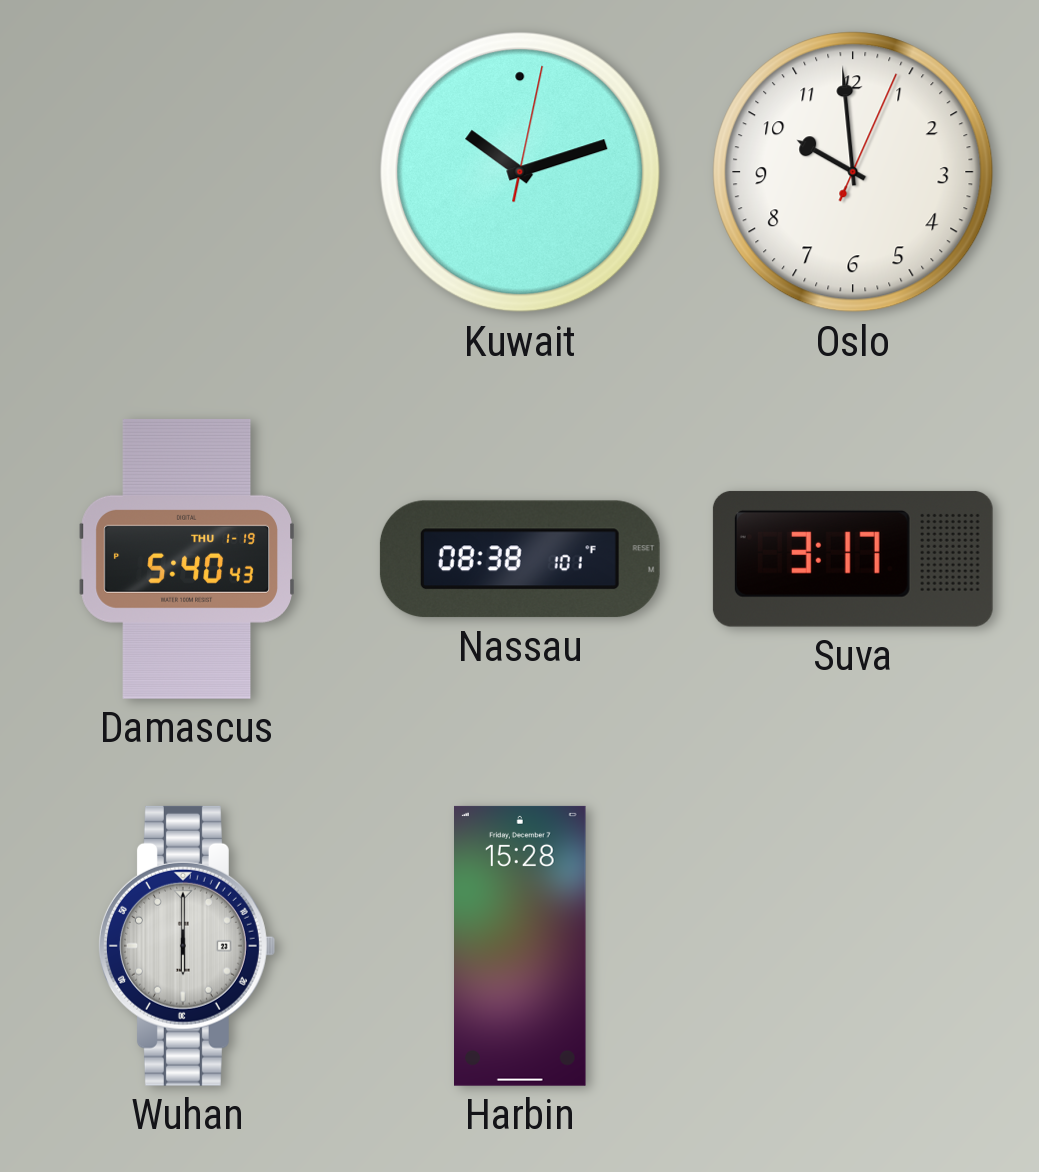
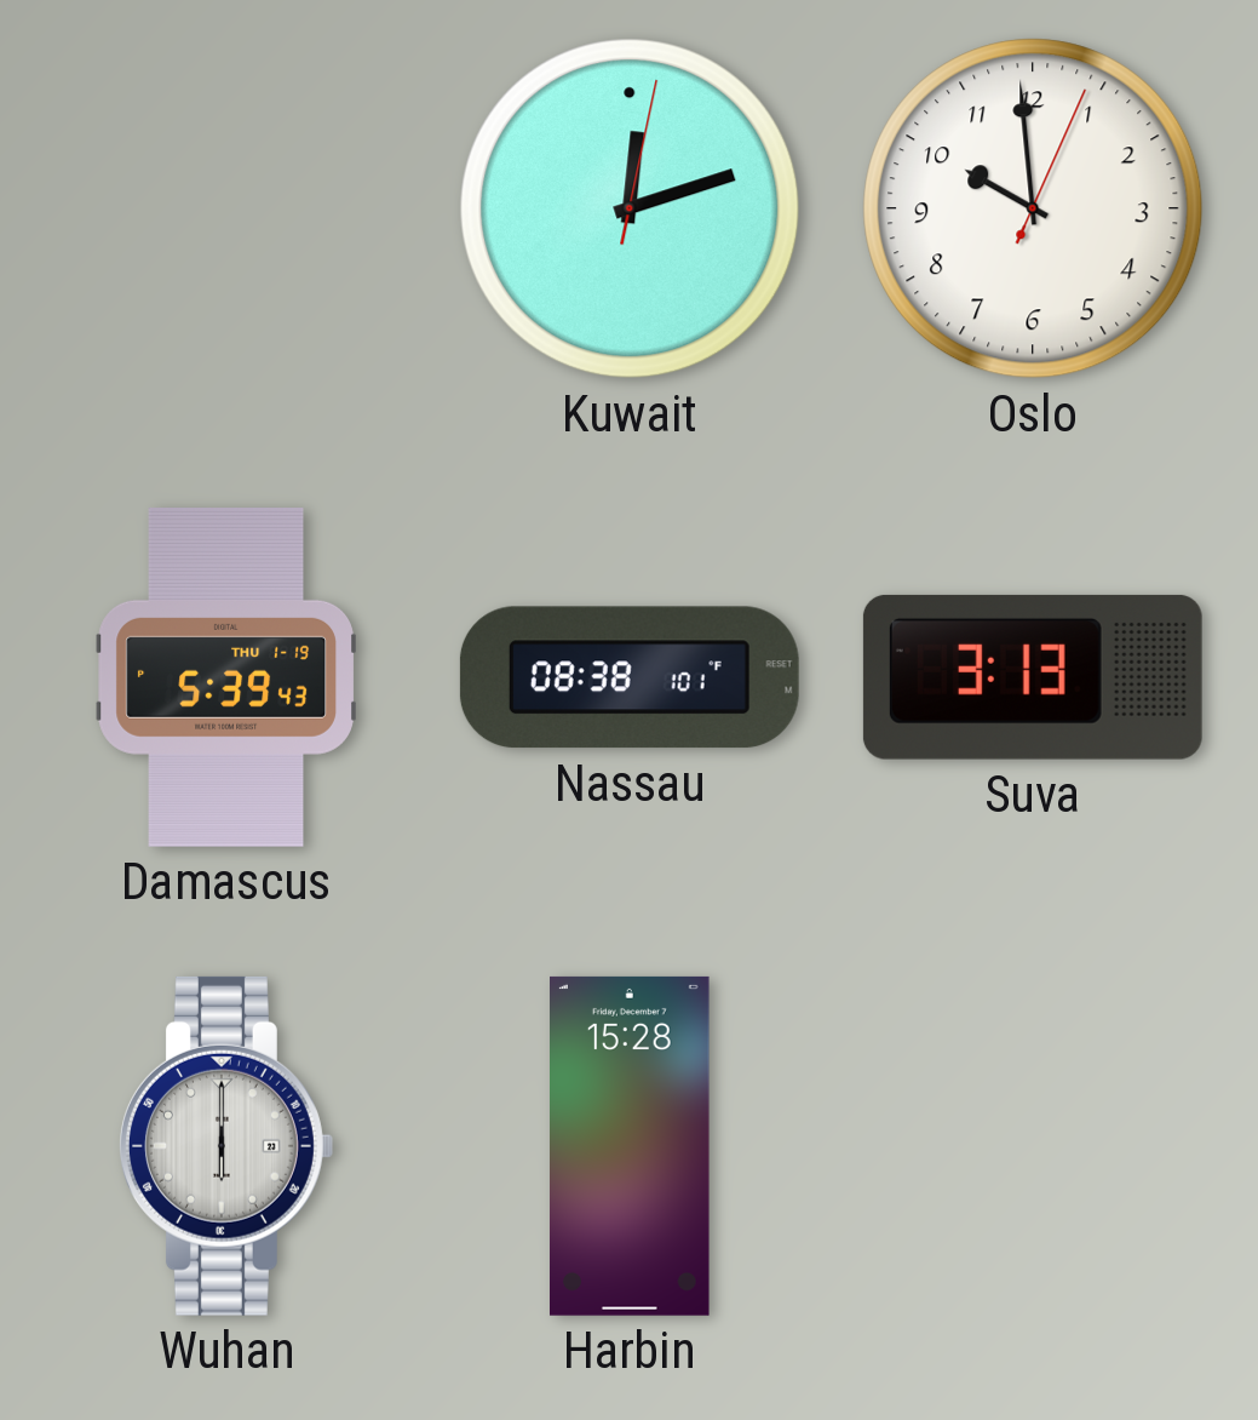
Kuwait: 10:12 -> 12:12
Damascus: 5:40 -> 5:39
Suva: 3:17 -> 3:13
